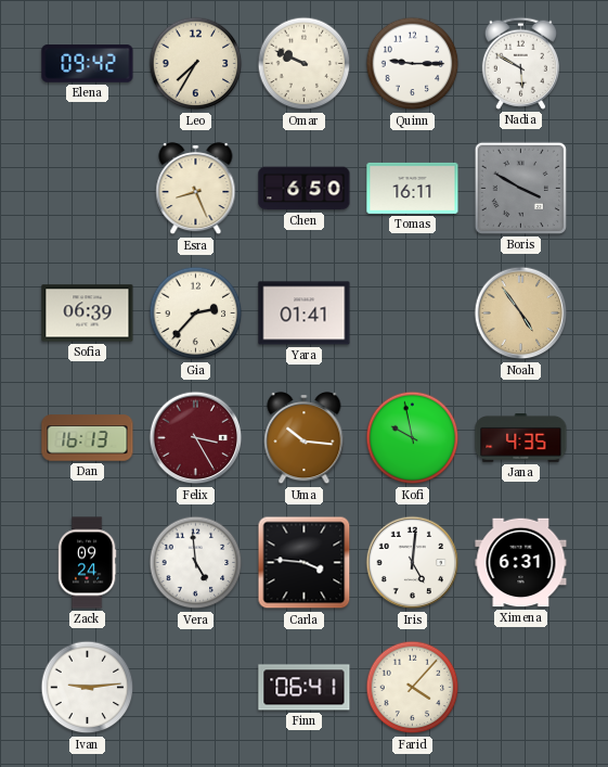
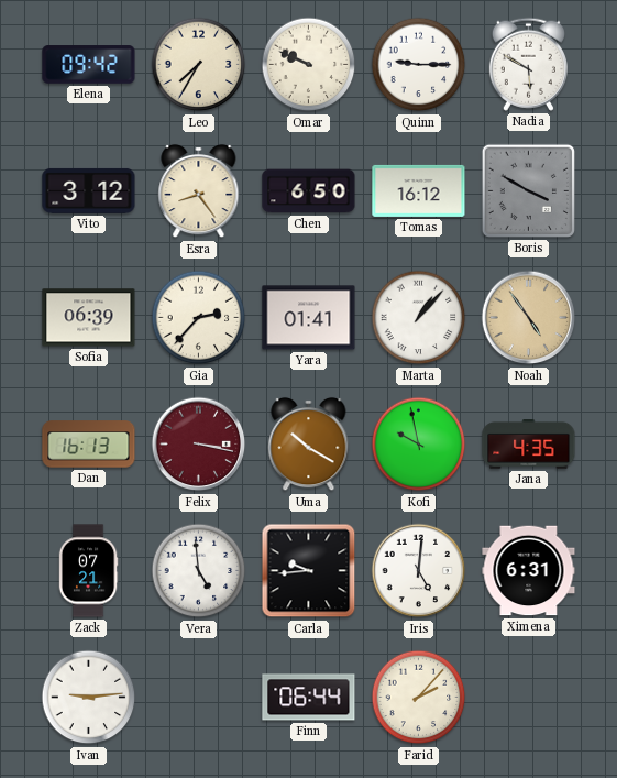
Vito: none -> 3:12
Esra: 8:26 -> 8:24
Tomas: 16:11 -> 16:12
Marta: none -> 1:07
Felix: 3:25 -> 3:17
Uma: 10:16 -> 10:20
Zack: 09:24 -> 07:21
Carla: 3:46 -> 9:44
Finn: 06:41 -> 06:44
Farid: 4:07 -> 2:07
